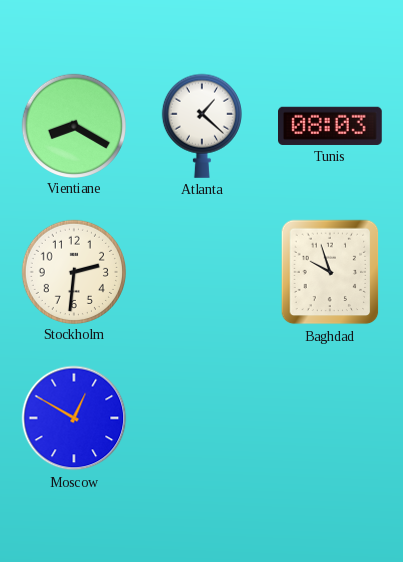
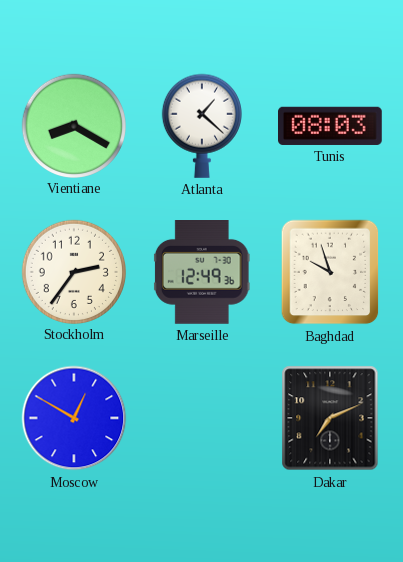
Stockholm: 2:31 -> 2:36
Marseille: none -> 12:49
Dakar: none -> 7:11
